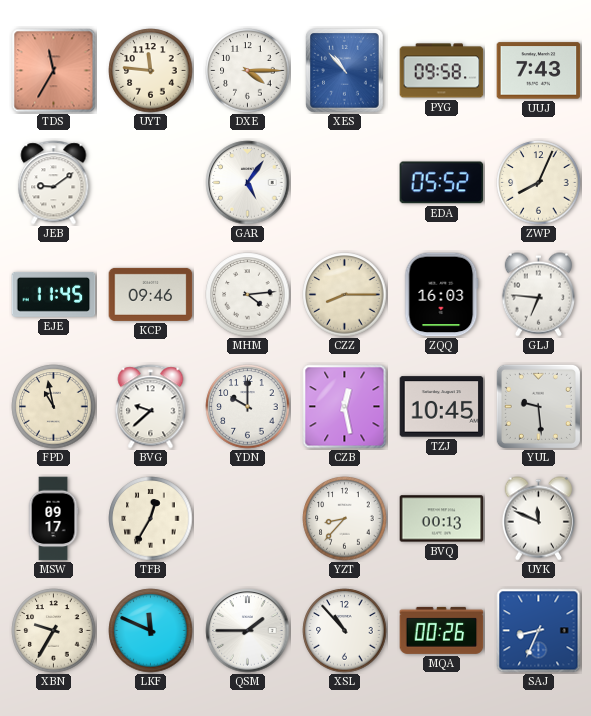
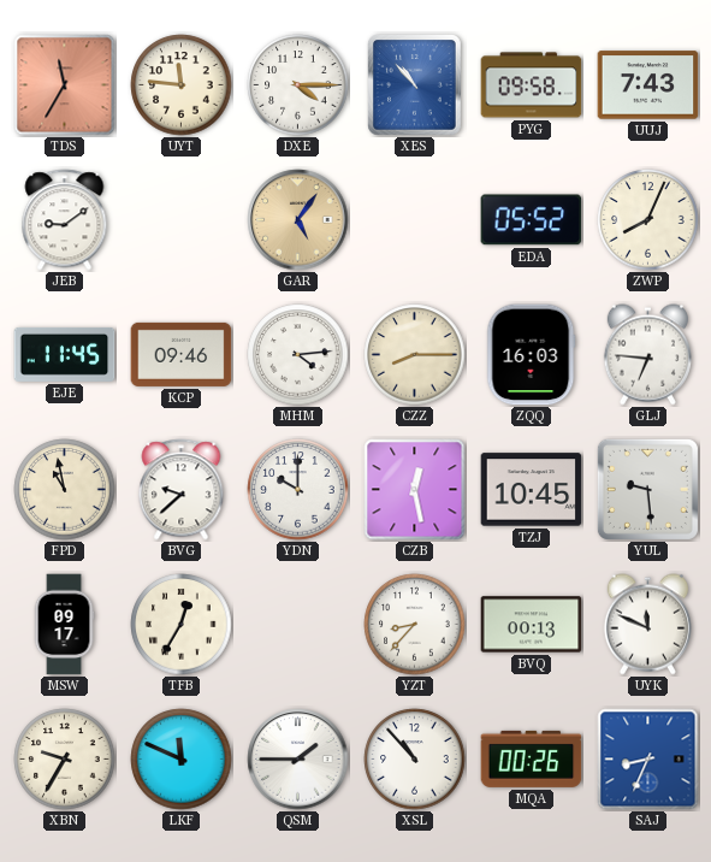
GAR dial: white -> champagne
